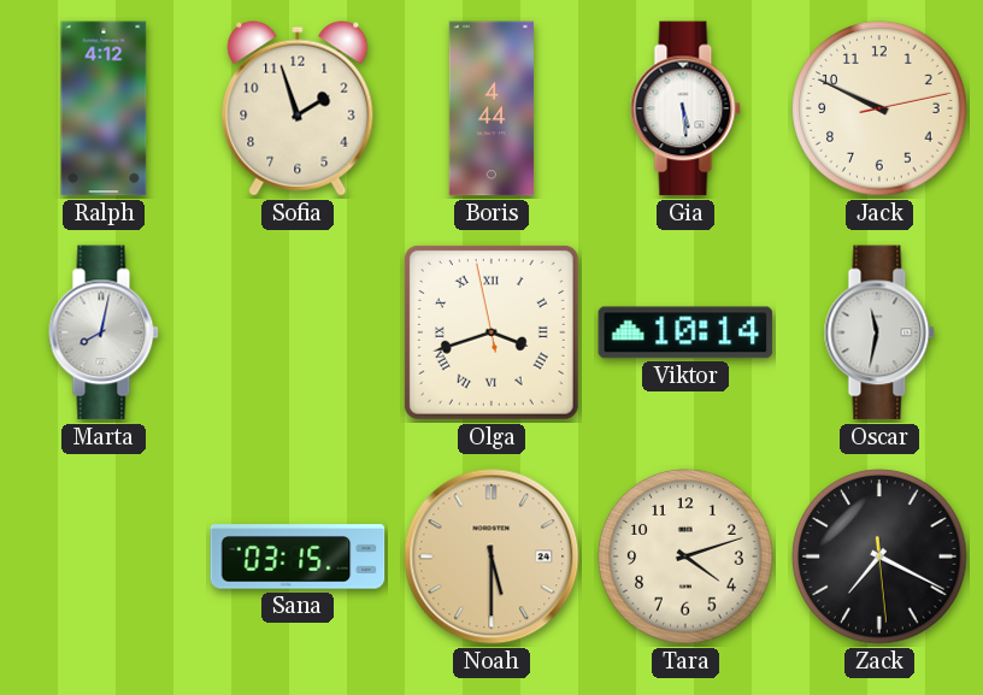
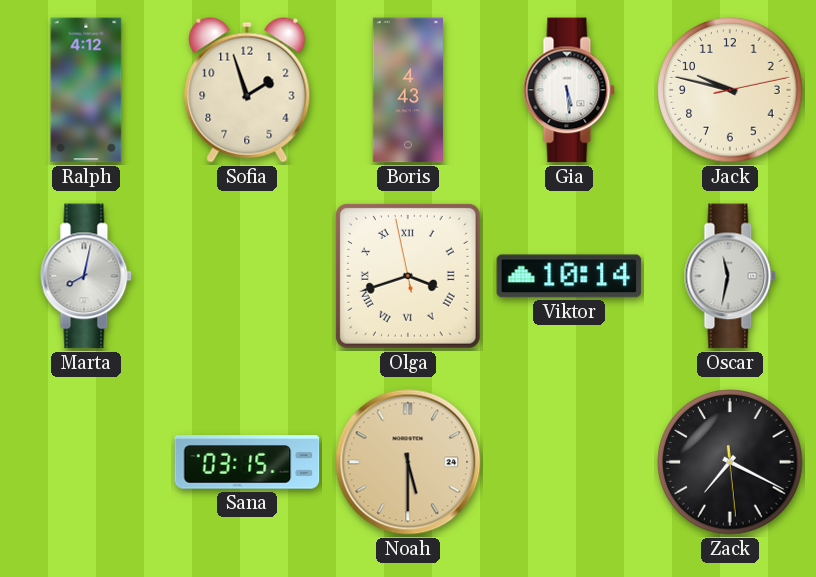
Boris: 4:44 -> 4:43
Jack: 9:49 -> 9:47
Tara: 4:12 -> none
